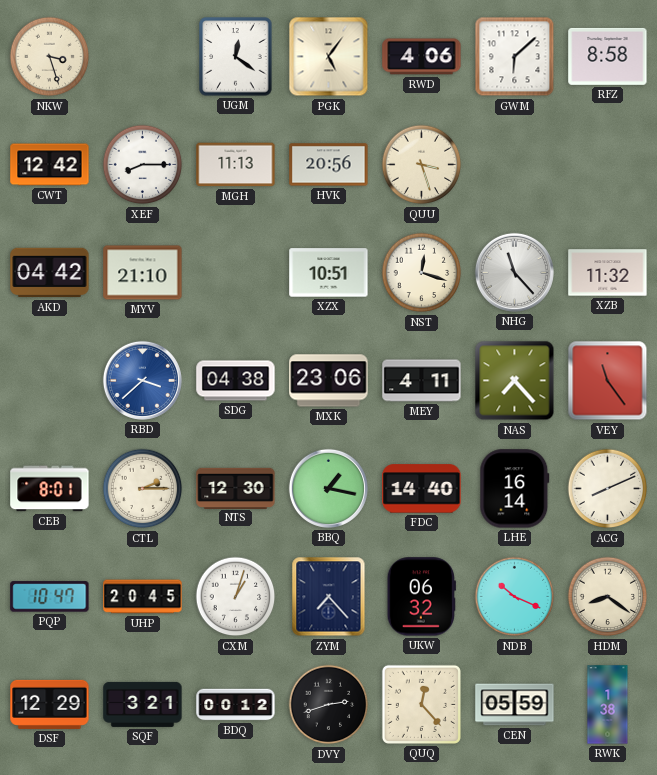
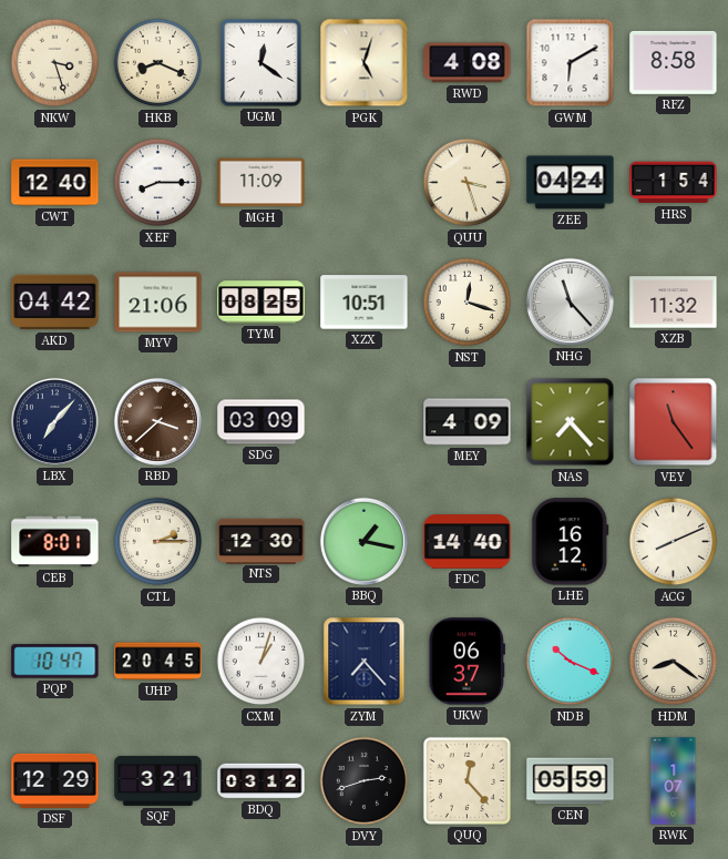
HKB: none -> 8:19
PGK: 5:06 -> 5:03
RWD: 4:06 -> 4:08
GWM: 6:08 -> 6:10
CWT: 12:42 -> 12:40
MGH: 11:13 -> 11:09
HVK: 20:56 -> none
ZEE: none -> 04:24
HRS: none -> 1:54
MYV: 21:10 -> 21:06
TYM: none -> 08:25
LBX: none -> 7:07
RBD dial: blue -> brown
SDG: 04:38 -> 03:09
MXK: 23:06 -> none
MEY: 4:11 -> 4:09
LHE: 16:14 -> 16:12
UKW: 06:32 -> 06:37
BDQ: 00:12 -> 03:12
RWK: 1:38 -> 1:07
